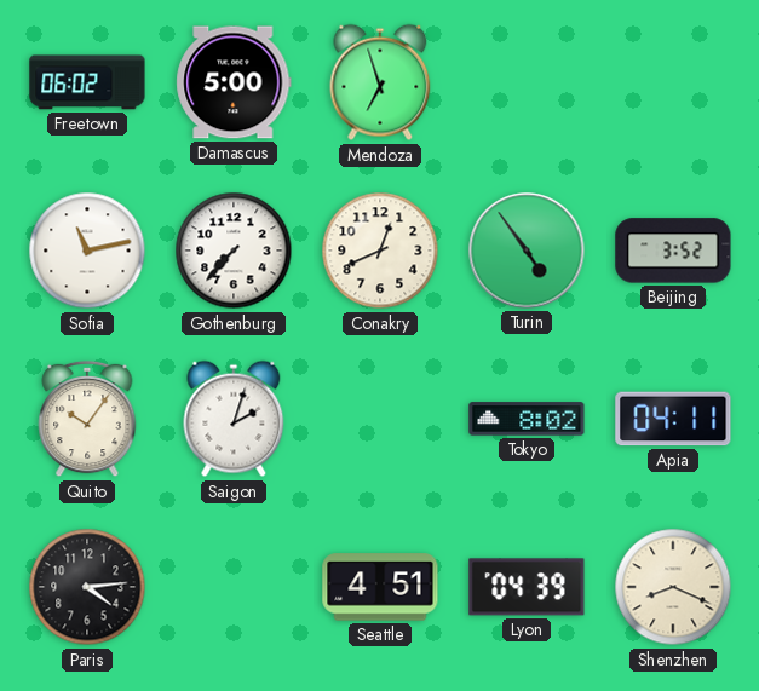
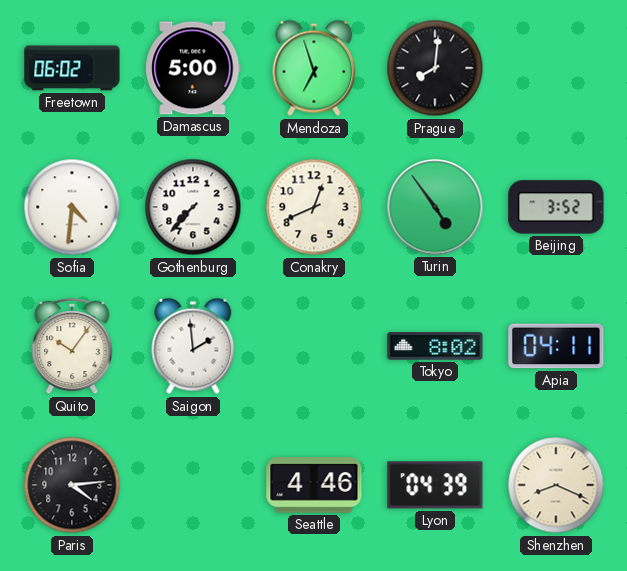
Prague: none -> 8:01
Sofia: 11:13 -> 4:31
Saigon: 2:03 -> 1:59
Seattle: 4:51 -> 4:46
